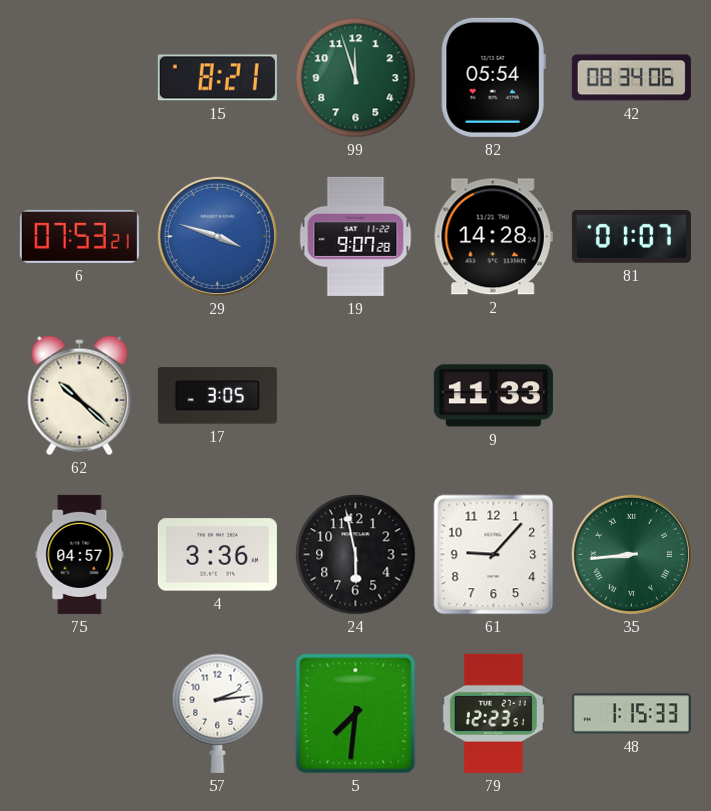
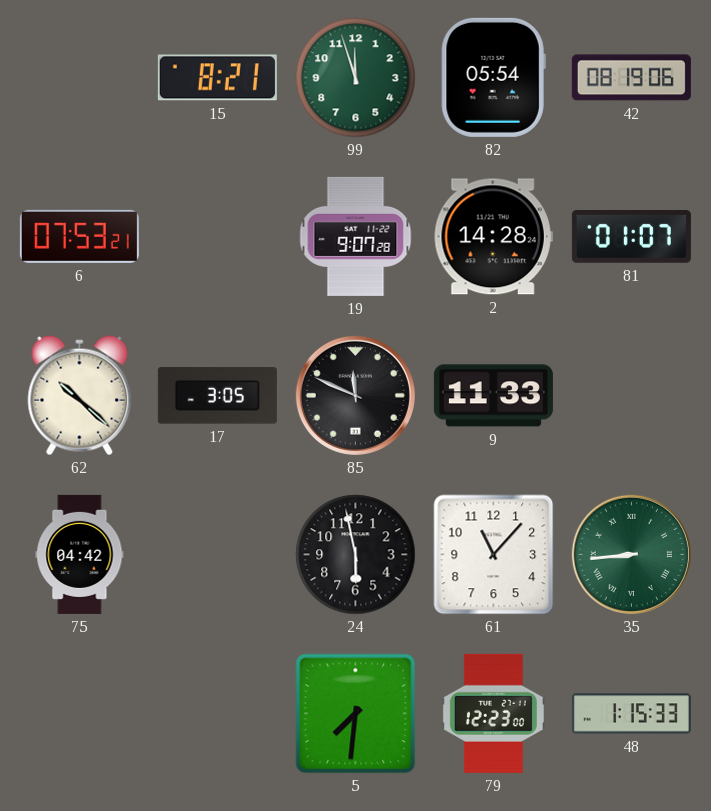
42: 08:34 -> 08:19
29: 3:48 -> none
85: none -> 11:49
75: 04:57 -> 04:42
4: 3:36 -> none
61: 9:07 -> 11:07
57: 2:14 -> none
79: 12:23:51 -> 12:23:00
